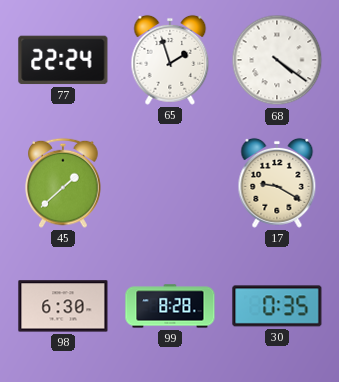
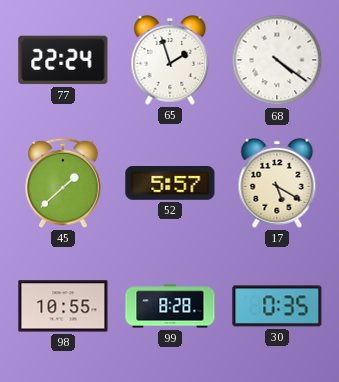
52: none -> 5:57
17: 9:20 -> 5:20
98: 6:30 -> 10:55
